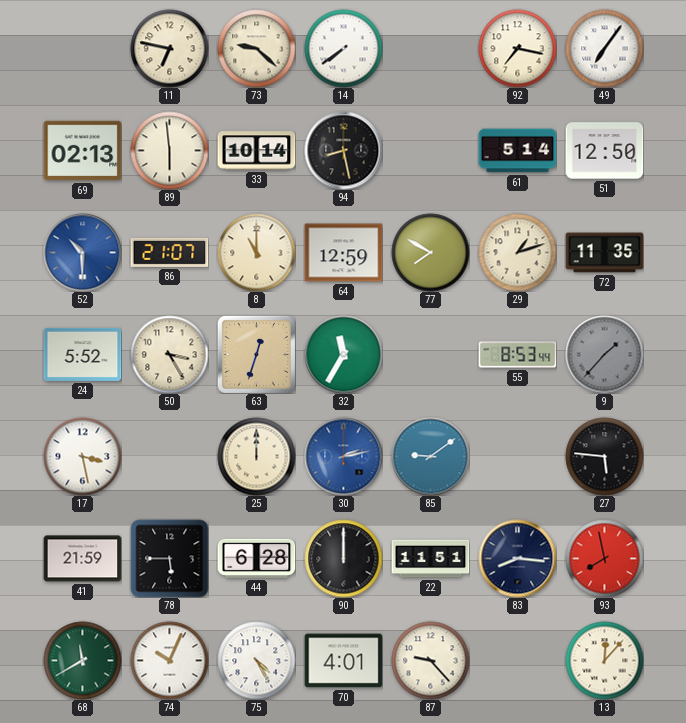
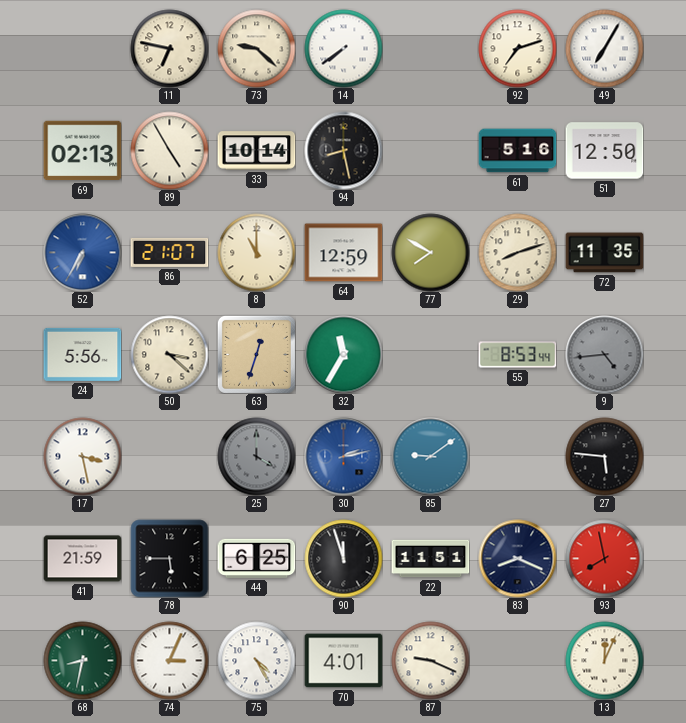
92: 7:17 -> 7:12
49: 7:06 -> 7:05
89: 5:59 -> 4:55
61: 5:14 -> 5:16
52: 10:30 -> 6:35
29: 1:12 -> 8:12
24: 5:52 -> 5:56
50: 3:25 -> 3:22
9: 1:37 -> 4:44
25: 12:00 -> 4:00
25 dial: cream -> grey
44: 6:28 -> 6:25
90: 12:00 -> 11:57
83: 8:16 -> 8:19
68: 11:40 -> 8:32
74: 10:04 -> 3:04
87: 9:23 -> 9:19
13: 12:07 -> 12:04
